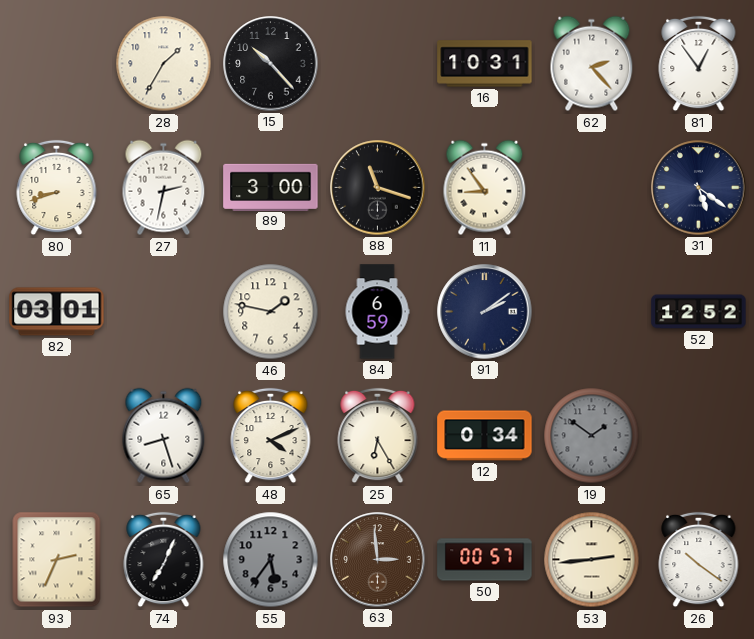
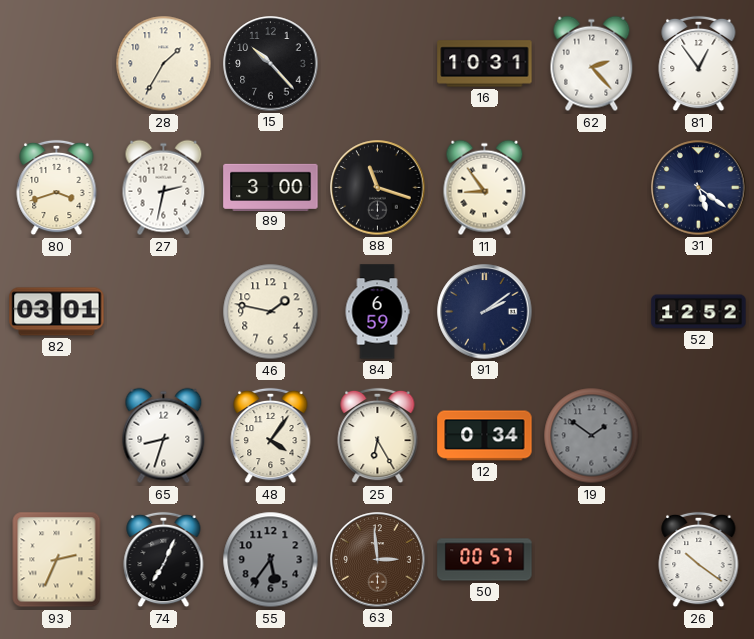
80: 8:42 -> 3:42
65: 8:27 -> 8:33
48: 4:11 -> 4:06
53: 2:44 -> none
